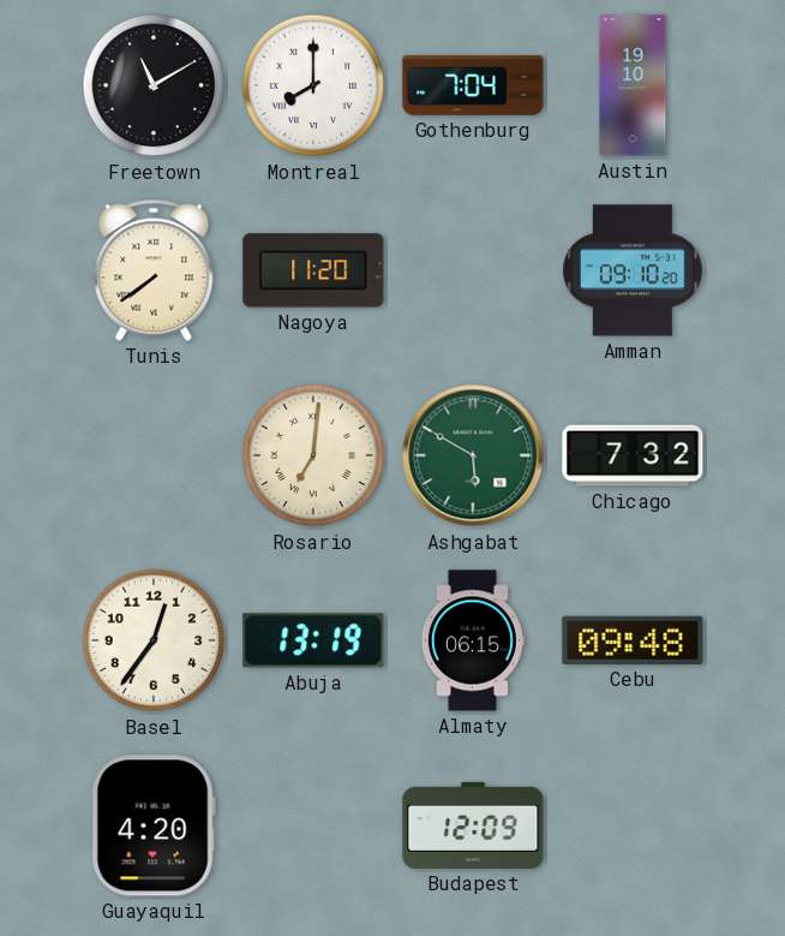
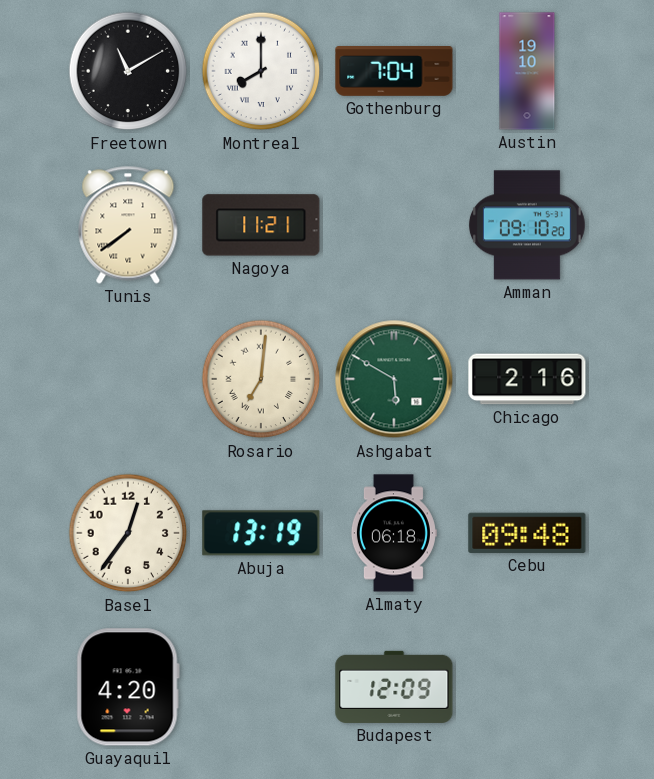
Nagoya: 11:20 -> 11:21
Chicago: 7:32 -> 2:16
Almaty: 06:15 -> 06:18
